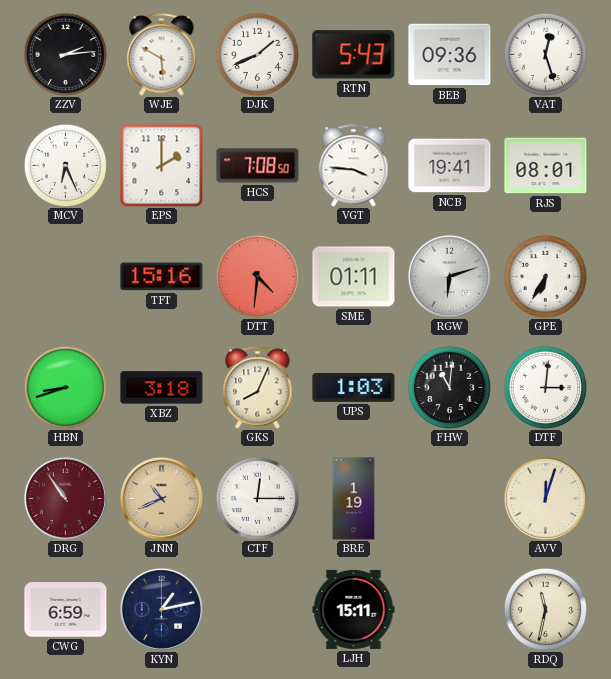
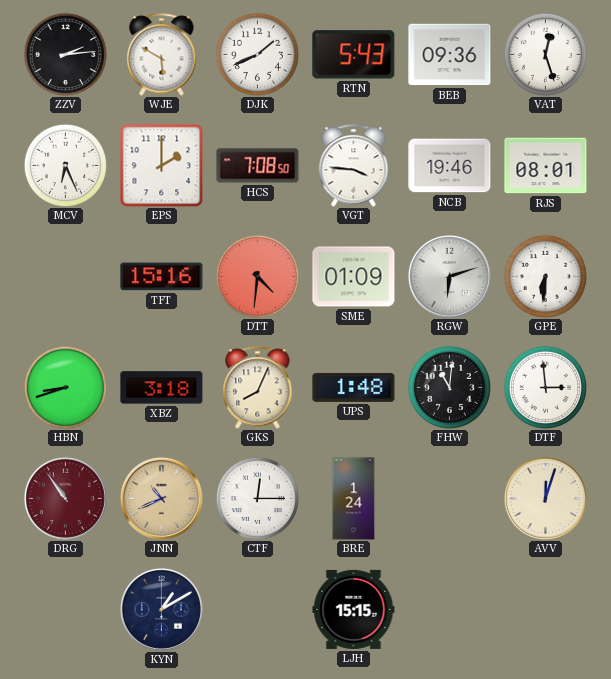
NCB: 19:41 -> 19:46
SME: 01:11 -> 01:09
GPE: 6:35 -> 6:31
UPS: 1:03 -> 1:48
DTF: 3:01 -> 2:59
BRE: 1:19 -> 1:24
CWG: 6:59 -> none
KYN: 1:13 -> 1:10
LJH: 15:11 -> 15:15
RDQ: 11:32 -> none
